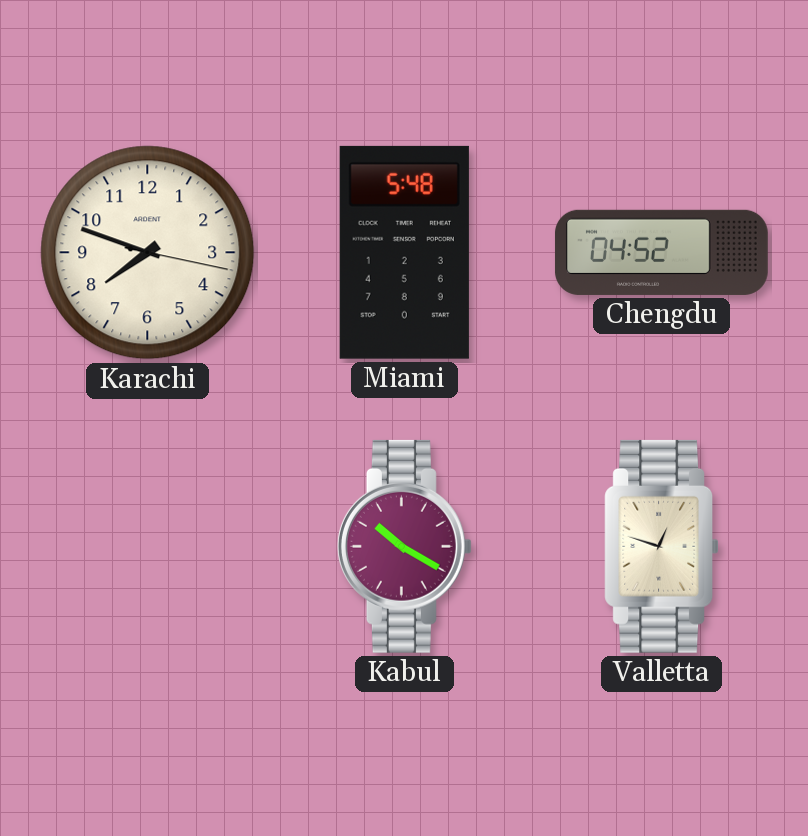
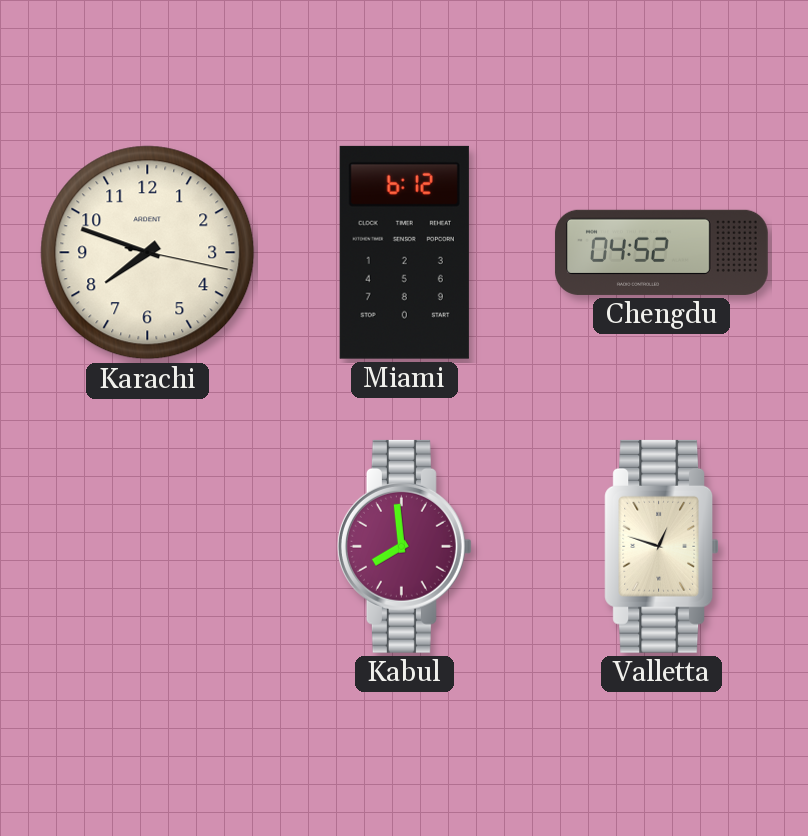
Miami: 5:48 -> 6:12
Kabul: 10:20 -> 7:59
